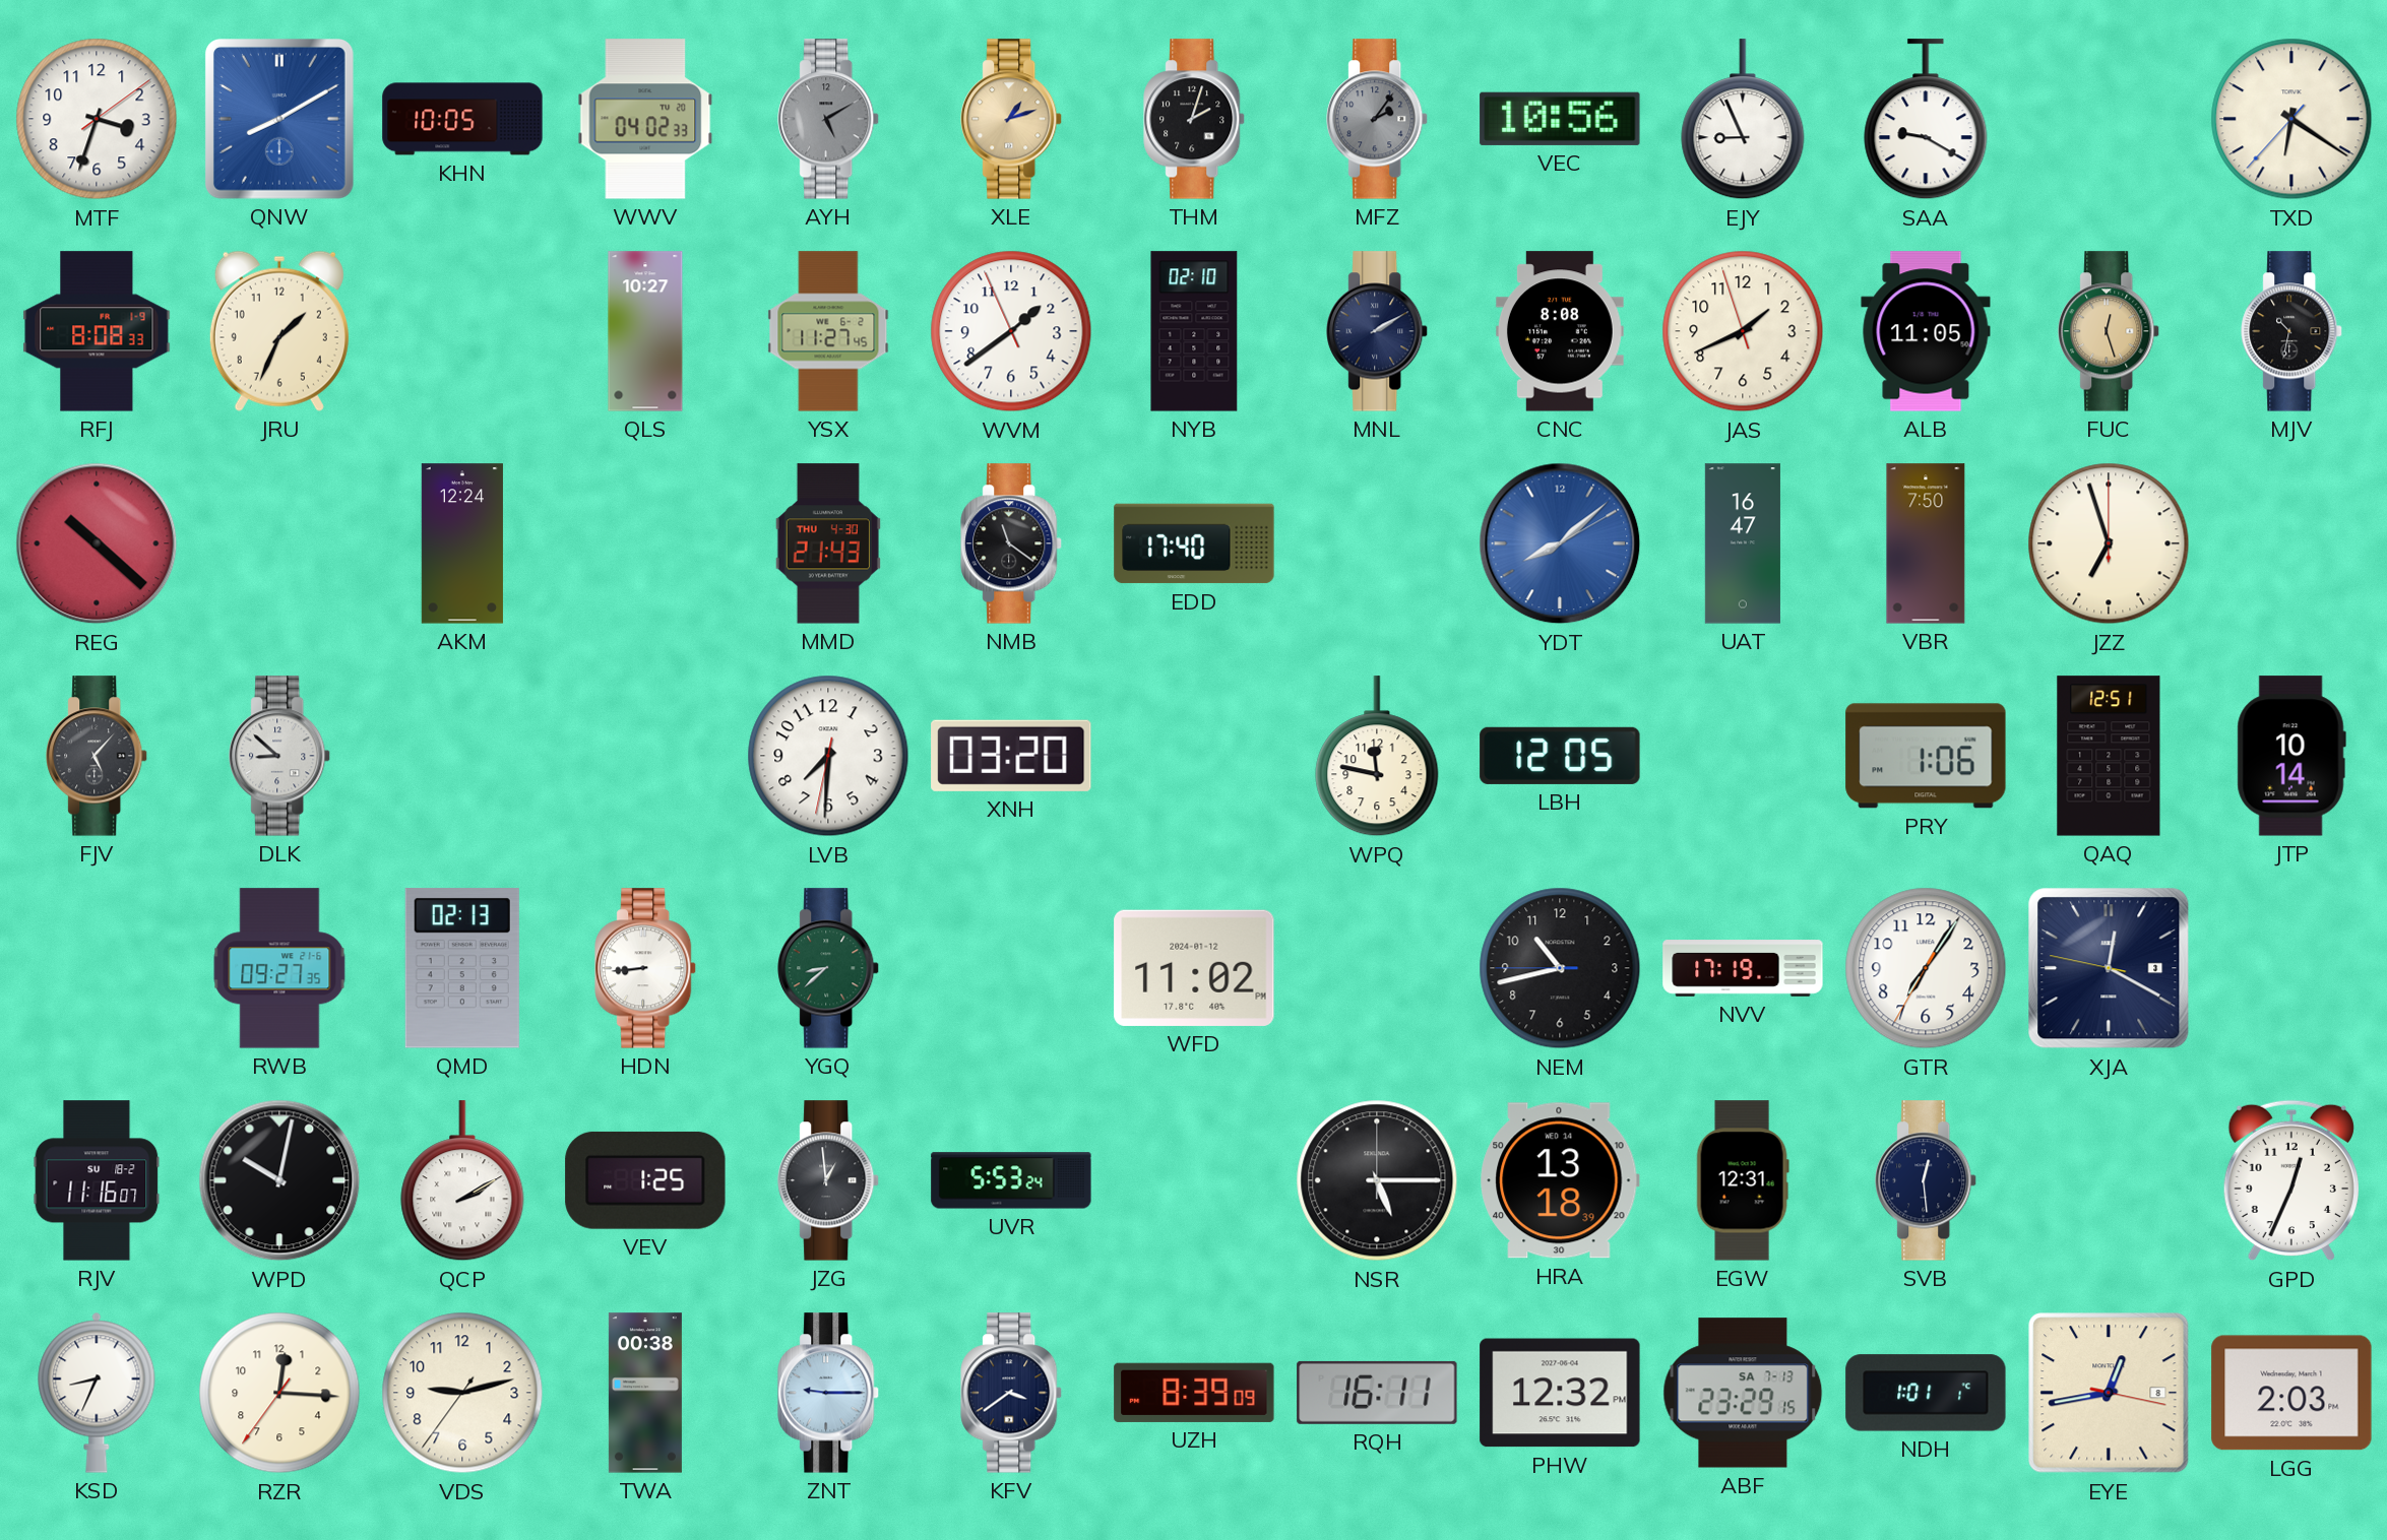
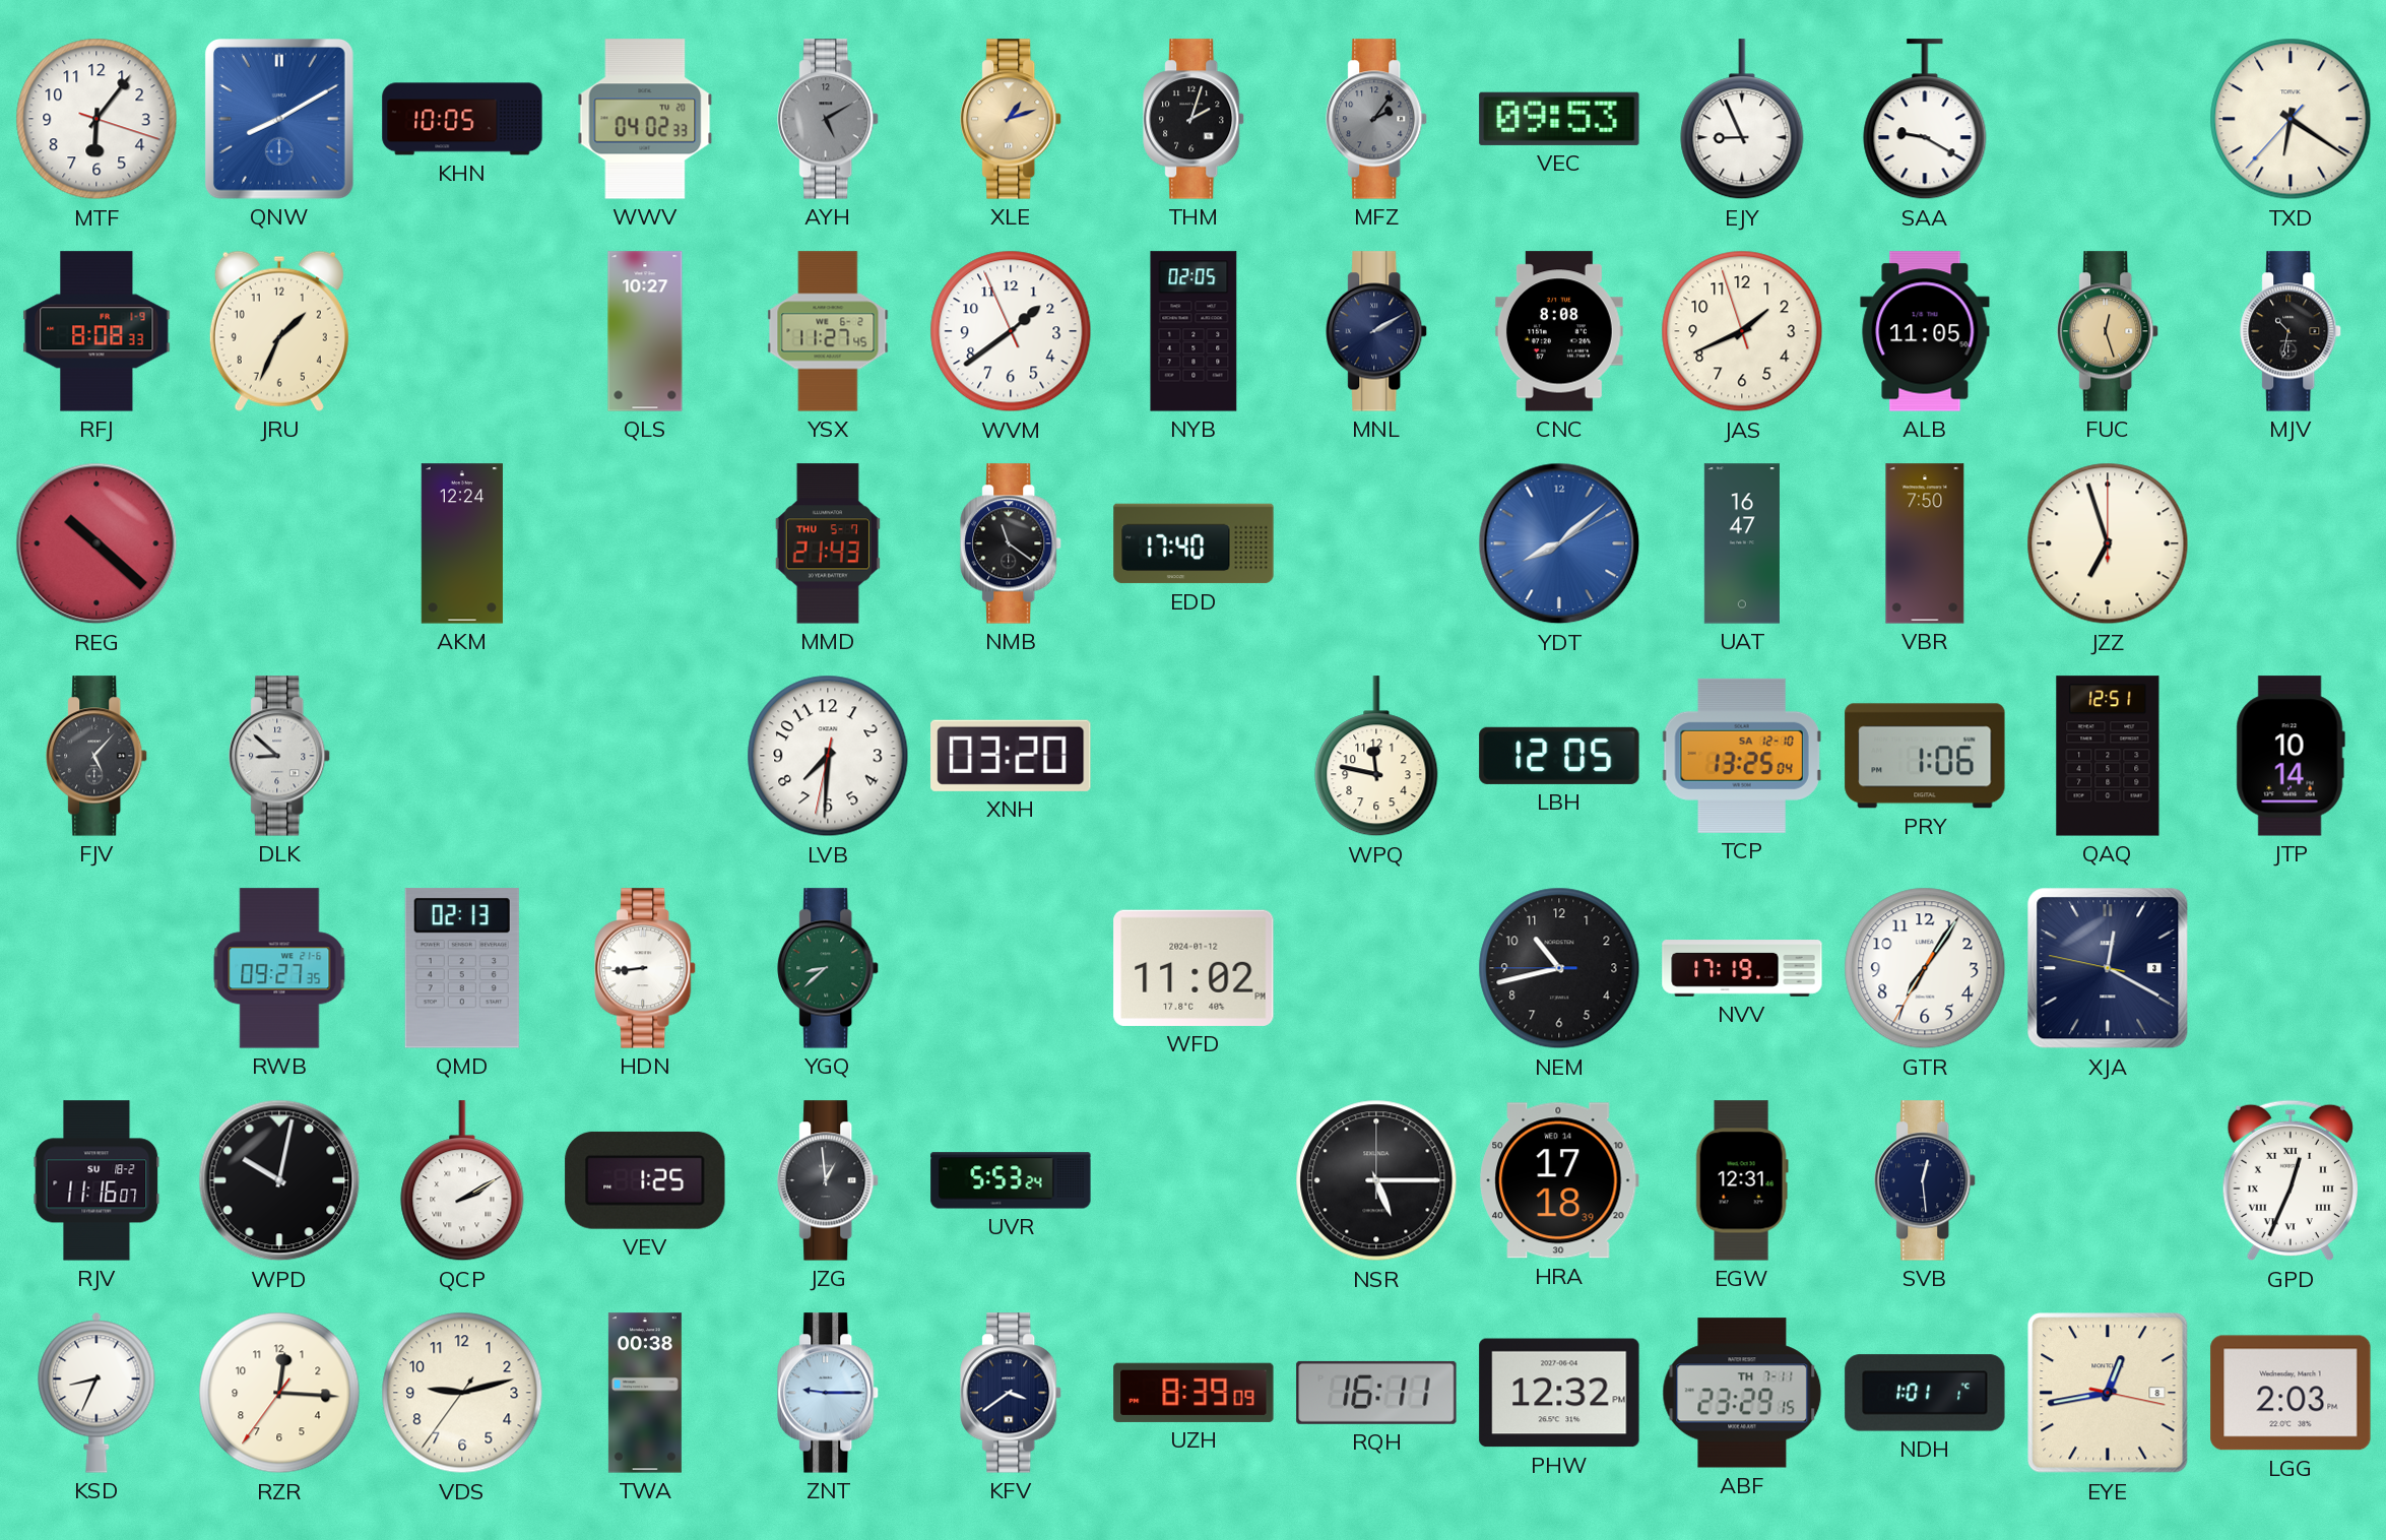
MTF: 3:33 -> 6:06
VEC: 10:56 -> 09:53
NYB: 02:10 -> 02:05
MMD date: THU 4-30 -> THU 5-7
TCP: none -> 13:25
HRA: 13:18 -> 17:18
GPD numerals: Arabic -> Roman
ABF date: SA 7-13 -> TH 7-11
